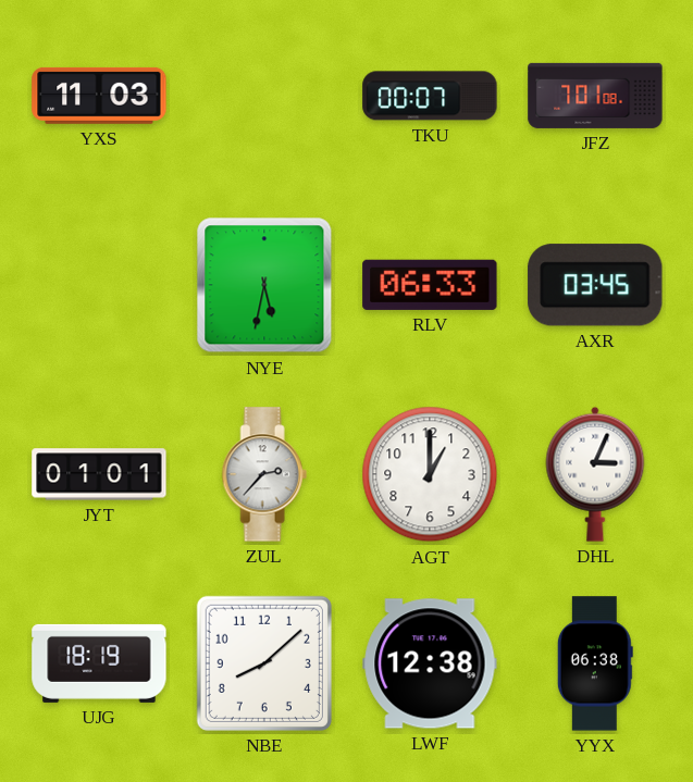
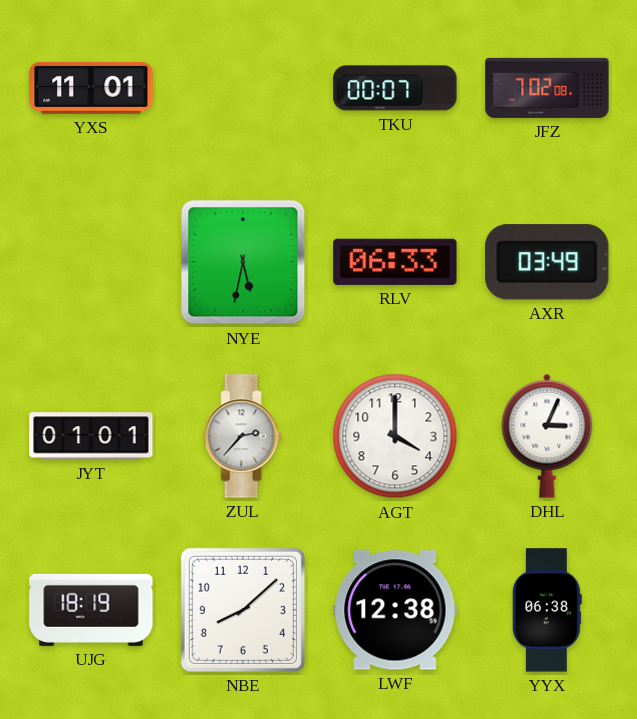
YXS: 11:03 -> 11:01
JFZ: 7:01 -> 7:02
AXR: 03:45 -> 03:49
AGT: 1:00 -> 4:00
